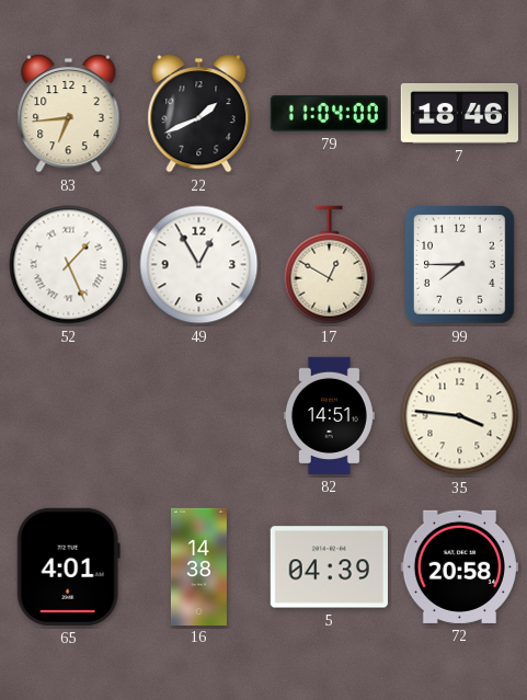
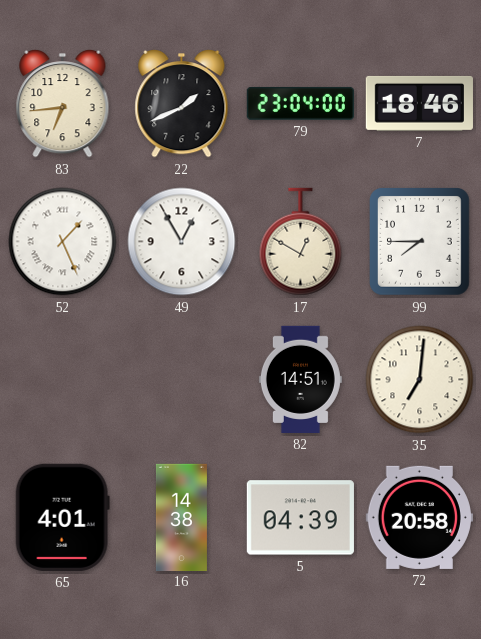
79: 11:04 -> 23:04
35: 3:46 -> 7:01
